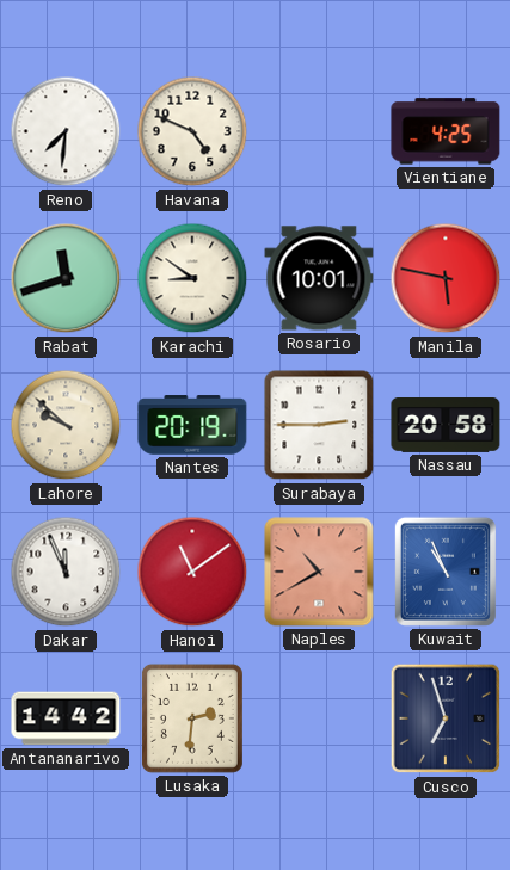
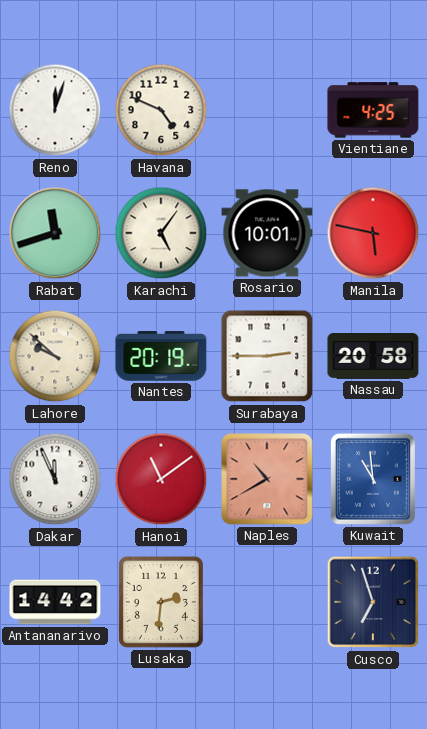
Reno: 7:31 -> 12:03
Karachi: 8:51 -> 5:06
Kuwait: 10:56 -> 10:59
